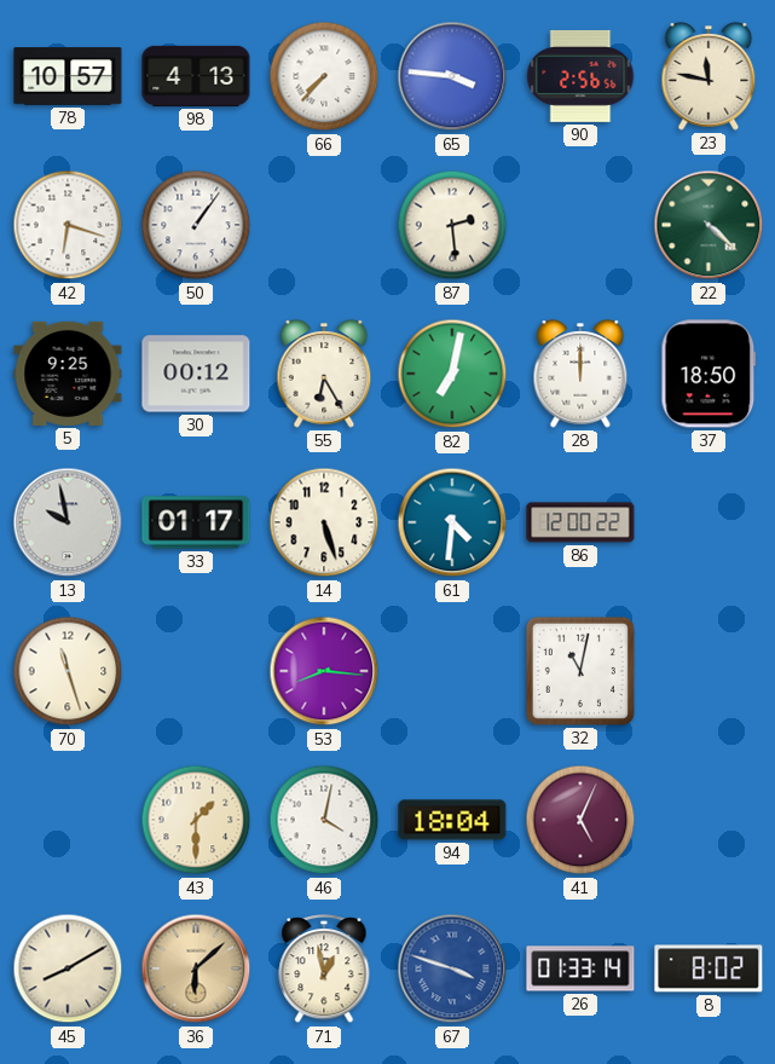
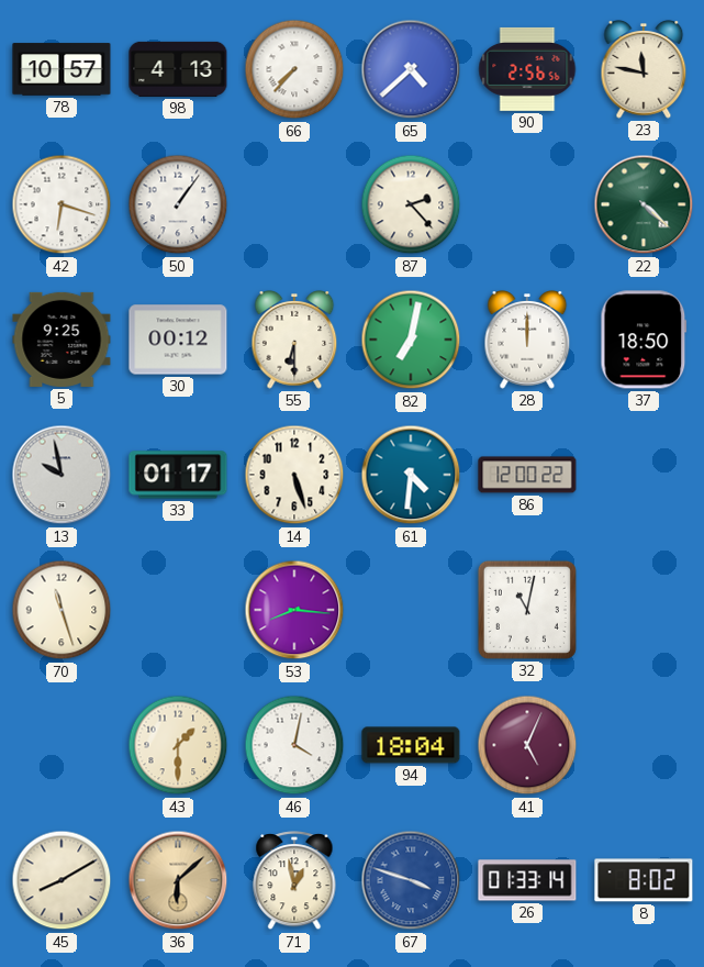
65: 3:46 -> 4:38
87: 2:29 -> 2:23
55: 6:25 -> 6:30
